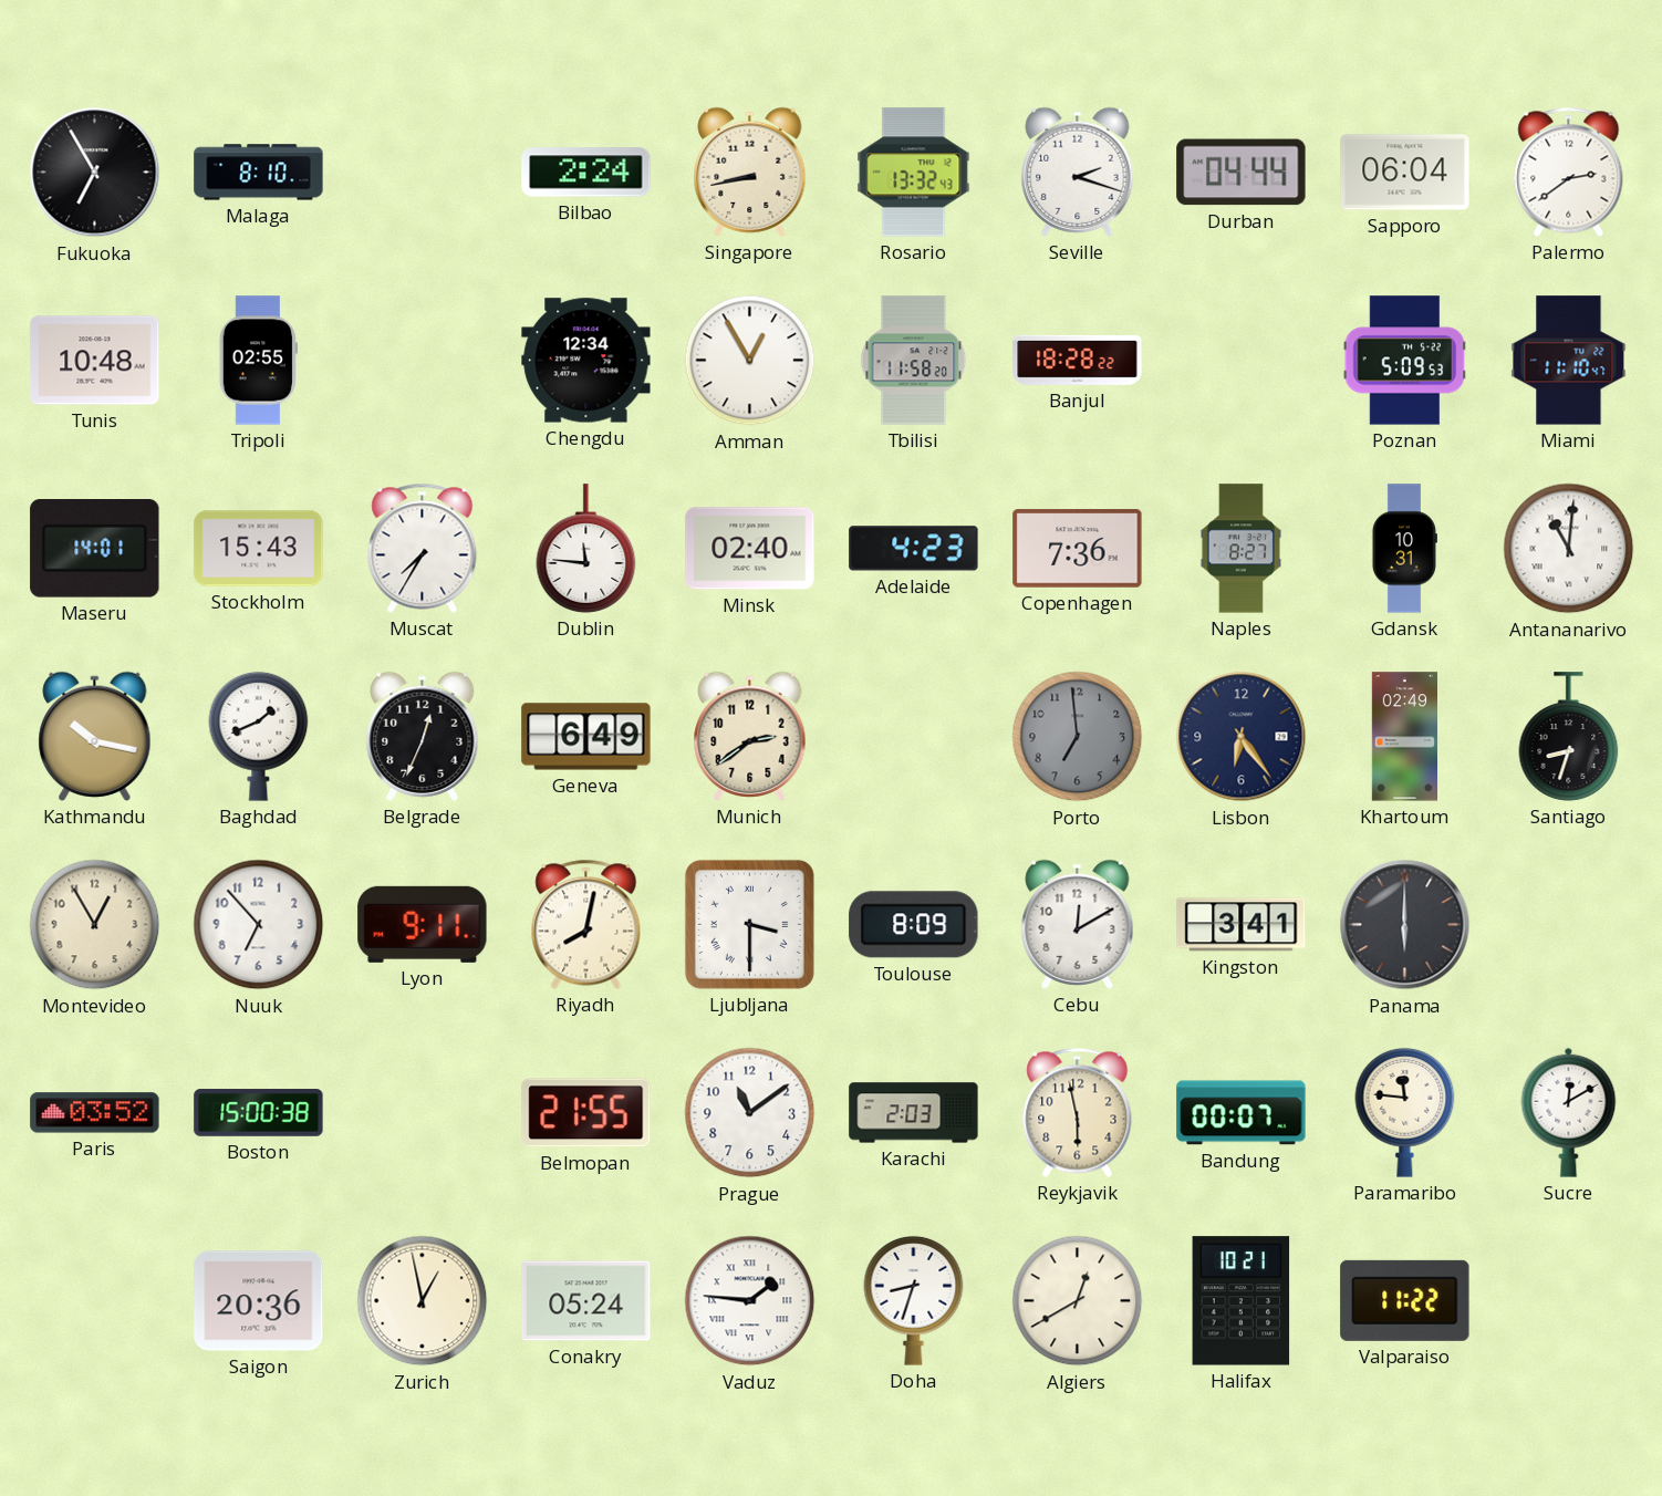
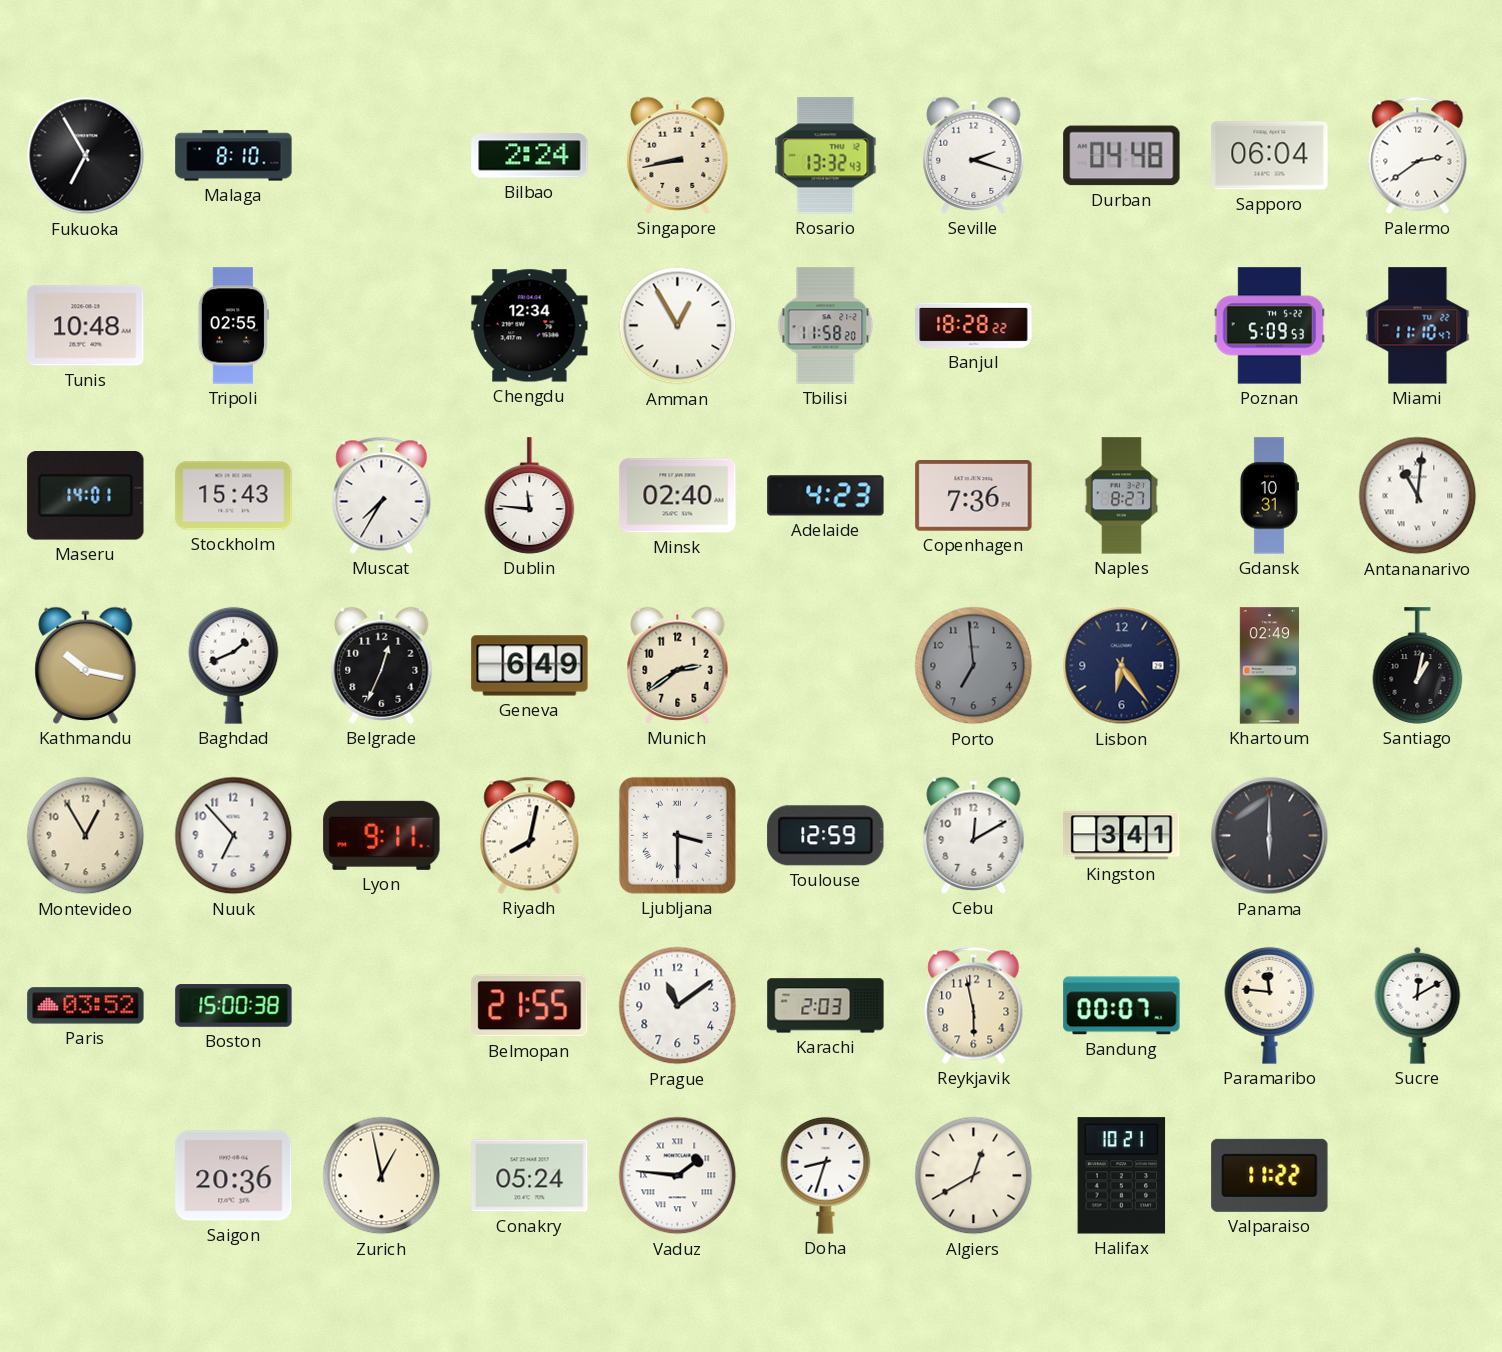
Durban: 04:44 -> 04:48
Santiago: 8:33 -> 1:02
Toulouse: 8:09 -> 12:59
